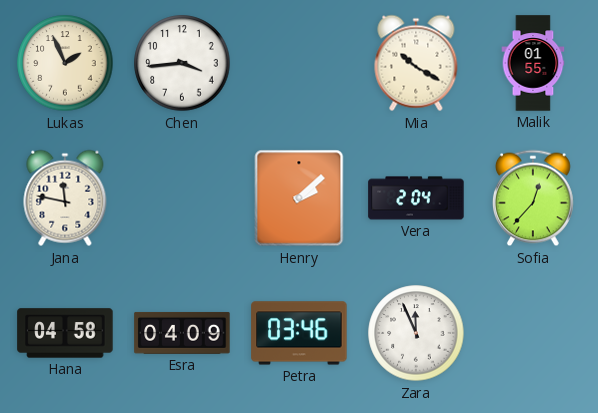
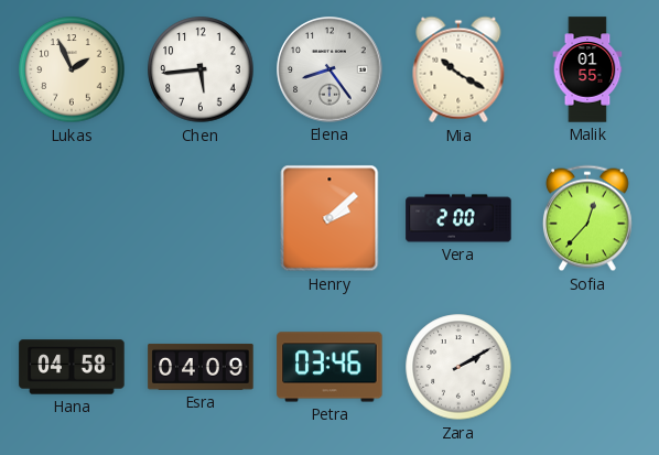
Chen: 3:44 -> 5:44
Elena: none -> 8:24
Jana: 11:47 -> none
Vera: 2:04 -> 2:00
Zara: 11:56 -> 2:10
